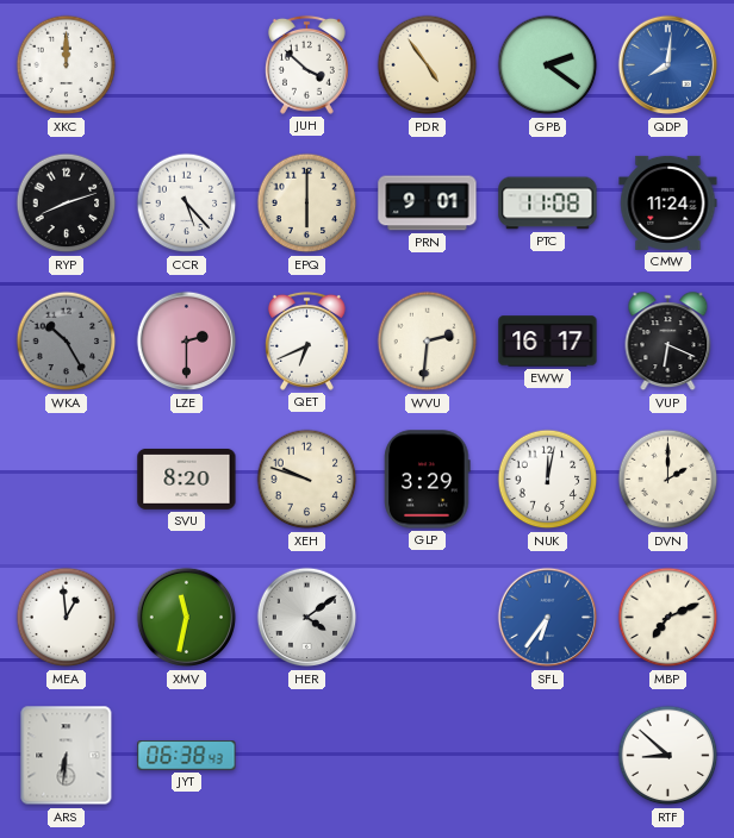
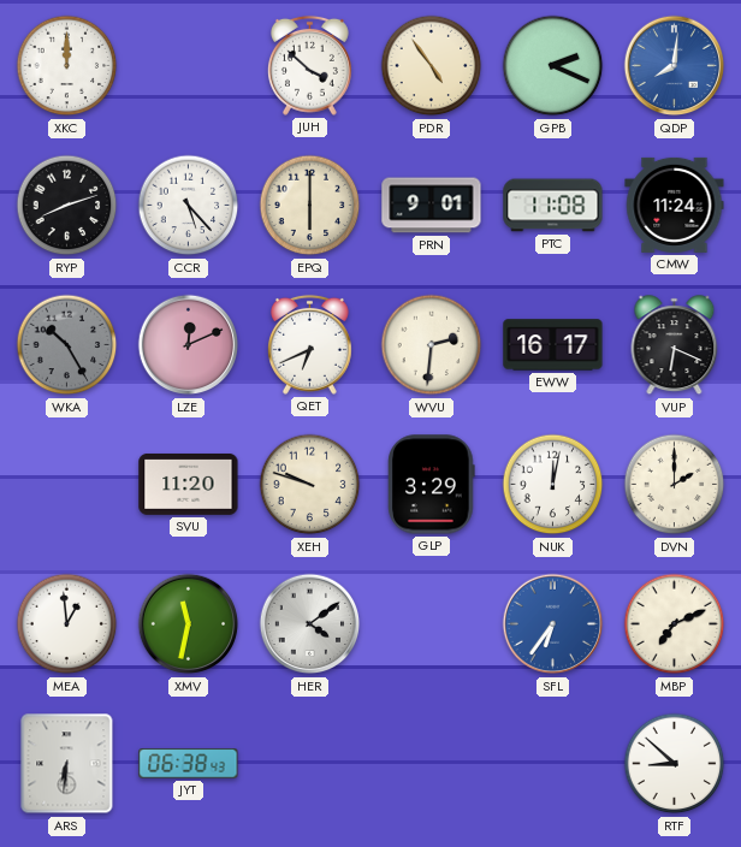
GPB: 2:21 -> 2:19
LZE: 2:30 -> 12:11
SVU: 8:20 -> 11:20
